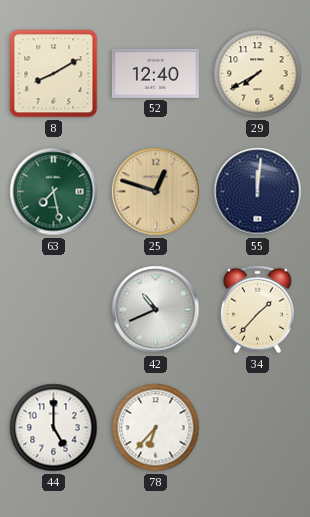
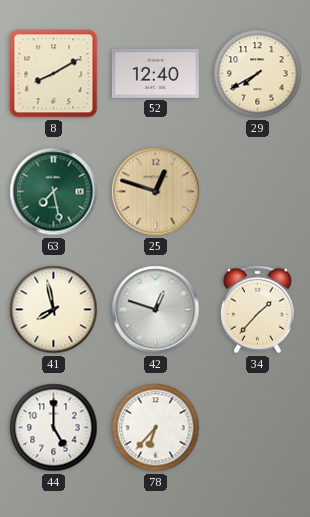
55: 12:01 -> none
41: none -> 7:58
42: 10:41 -> 12:48
